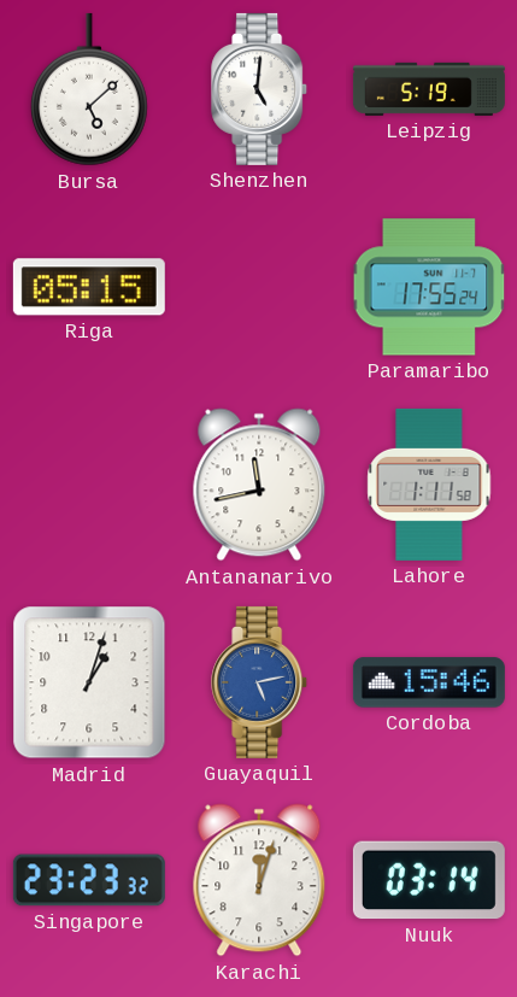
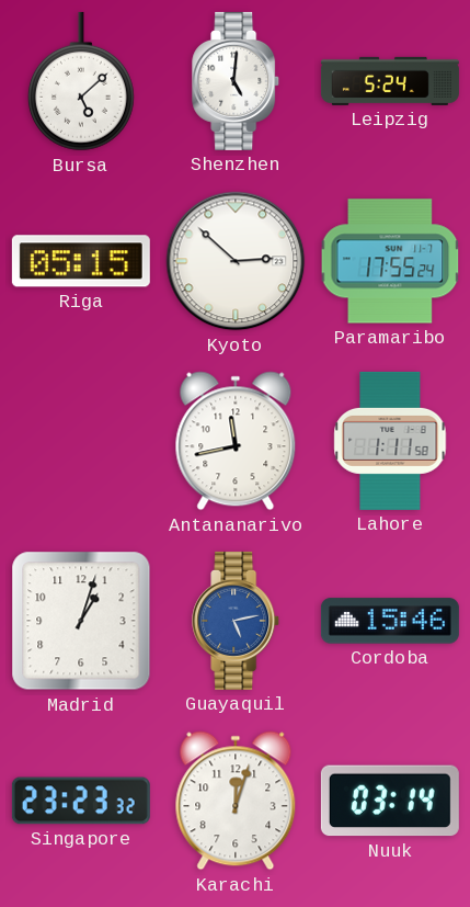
Leipzig: 5:19 -> 5:24
Kyoto: none -> 2:52
